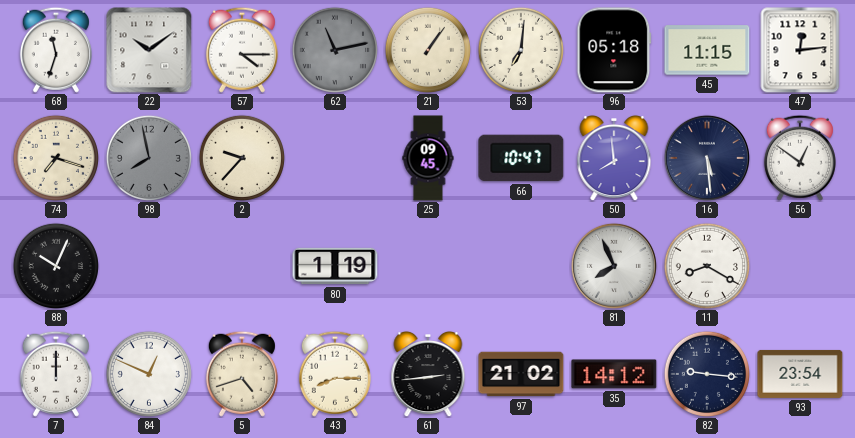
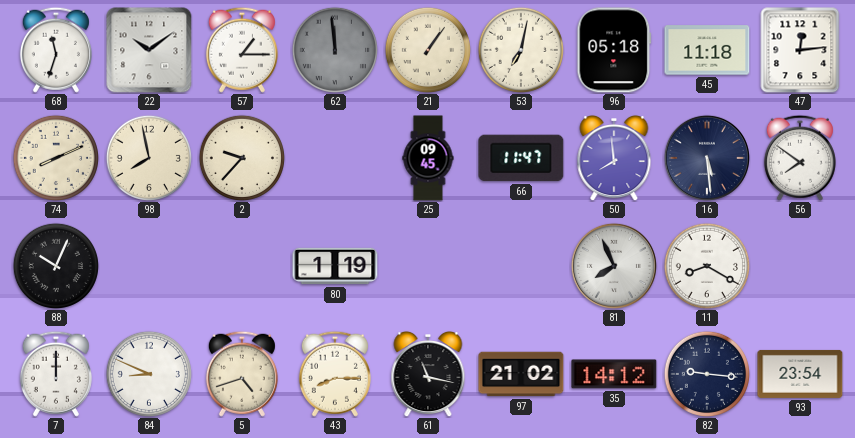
57: 4:15 -> 1:15
62: 11:13 -> 11:59
53: 7:01 -> 7:02
45: 11:15 -> 11:18
74: 7:18 -> 8:11
98 dial: grey -> cream
66: 10:47 -> 11:47
56: 12:51 -> 7:51
84: 12:49 -> 8:49
61: 2:44 -> 11:17
